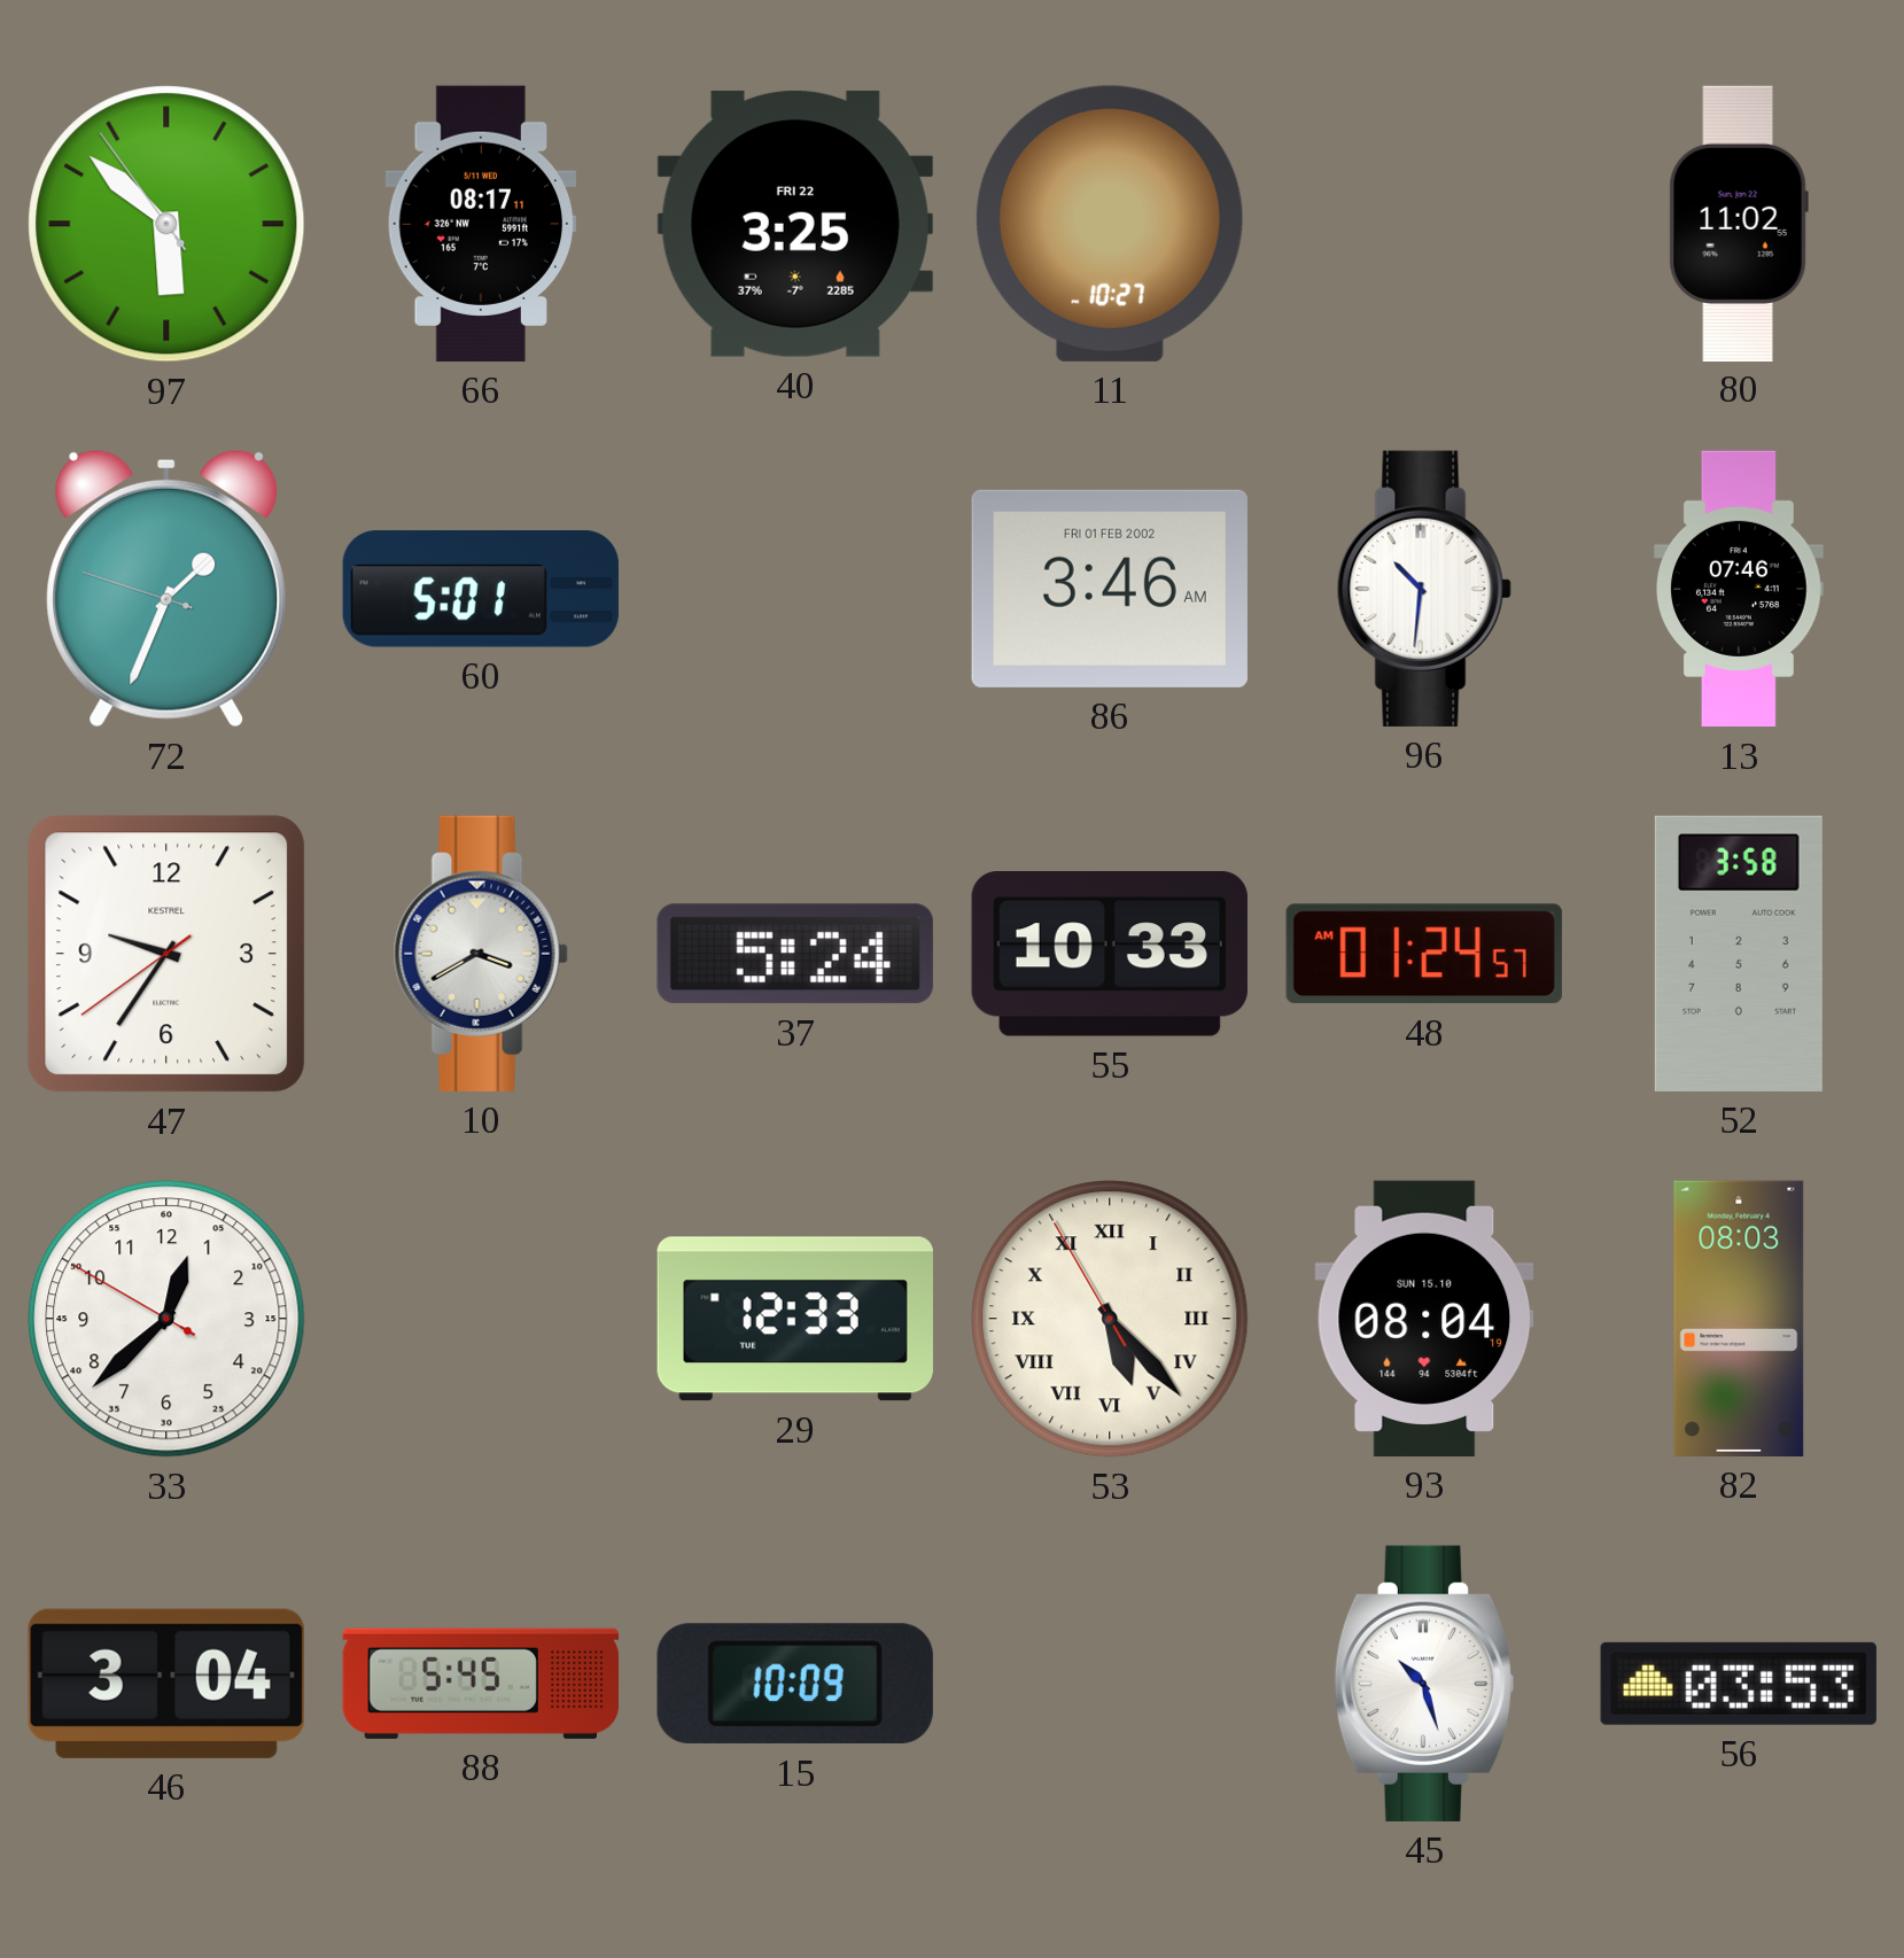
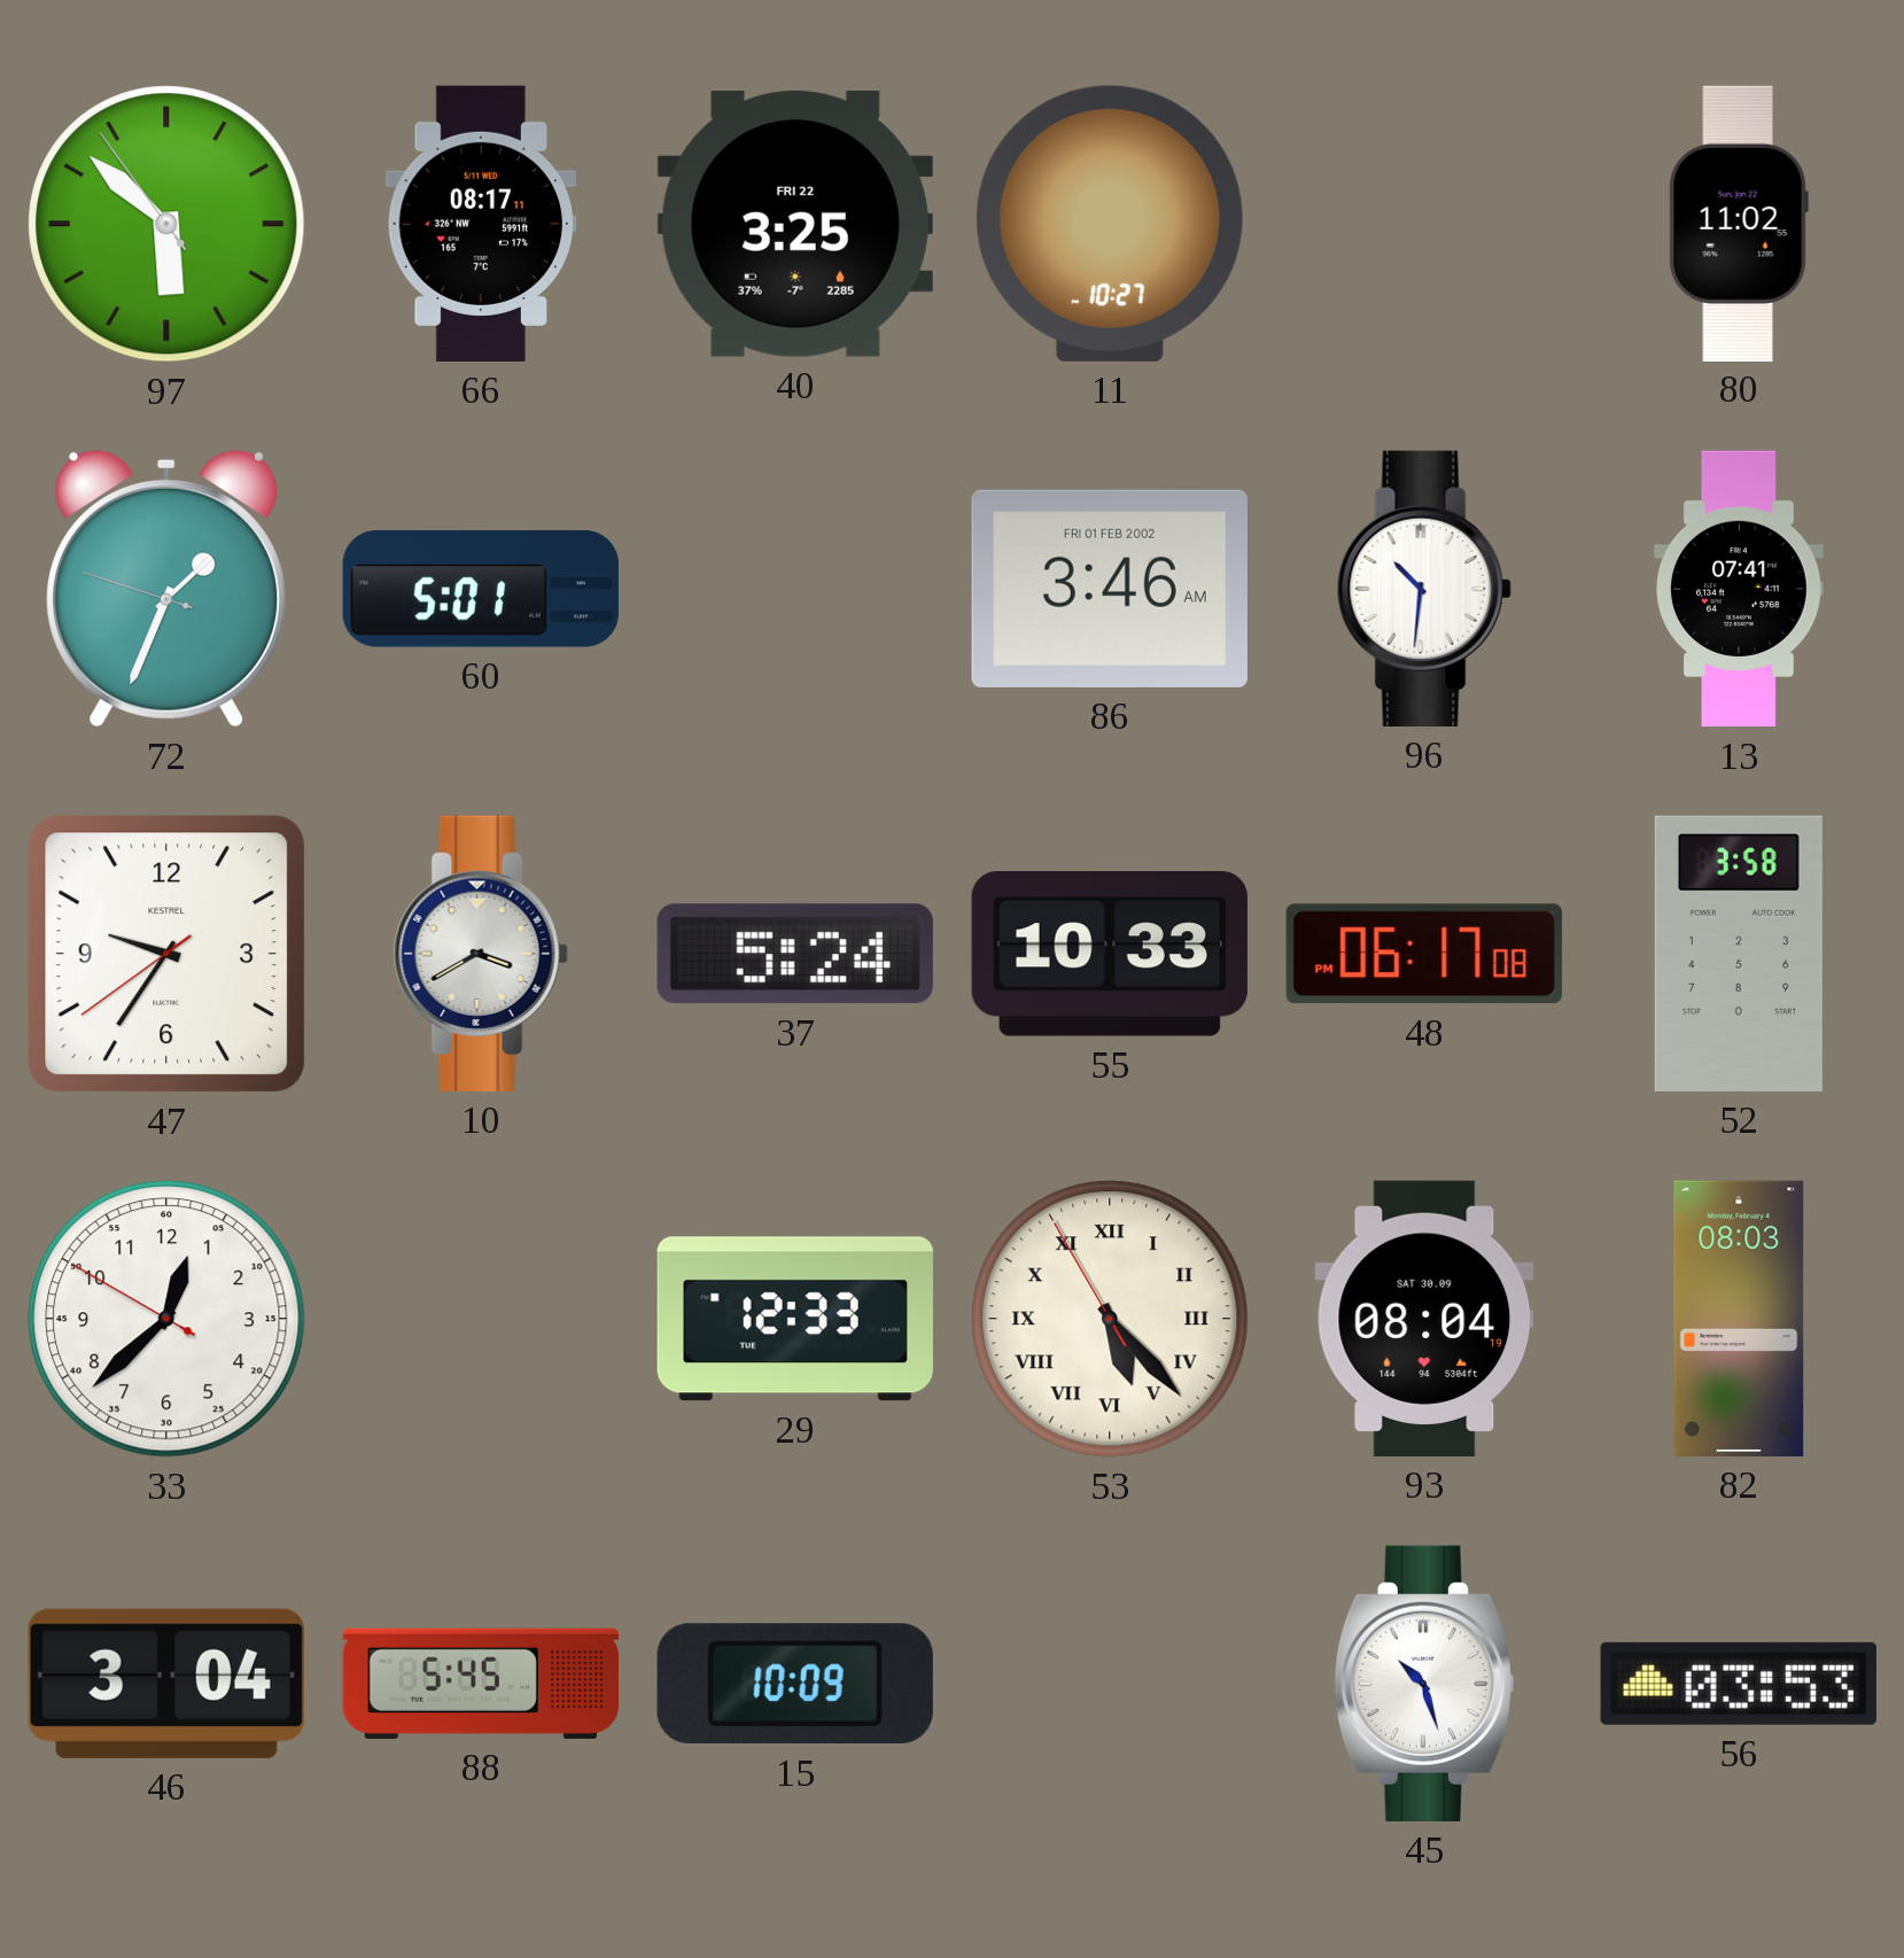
13: 07:46 -> 07:41
48: 01:24 -> 06:17
93 date: SUN 15.10 -> SAT 30.09
